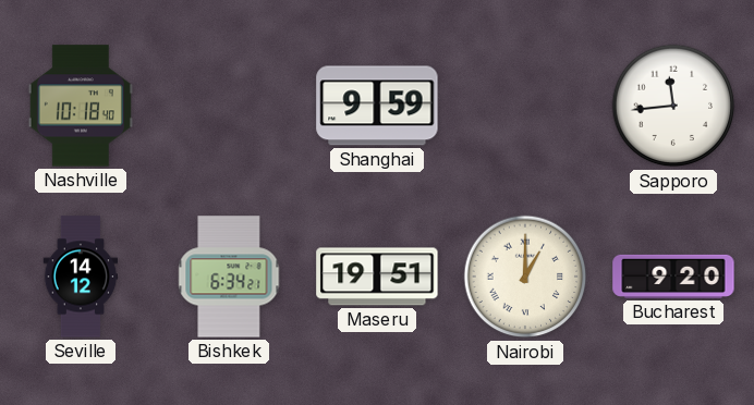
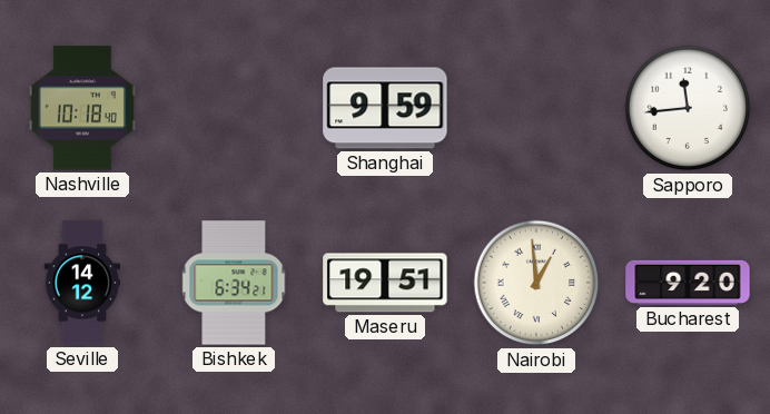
Nairobi: 1:00 -> 12:59
